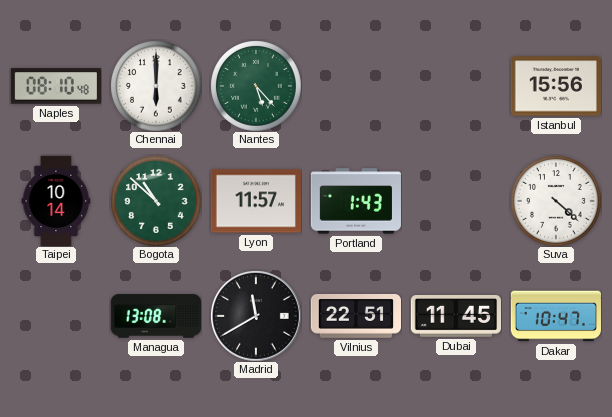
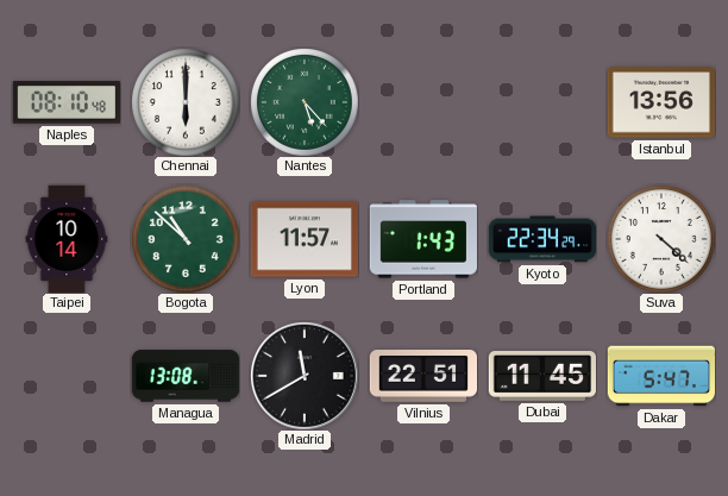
Istanbul: 15:56 -> 13:56
Kyoto: none -> 22:34
Dakar: 10:47 -> 5:47
